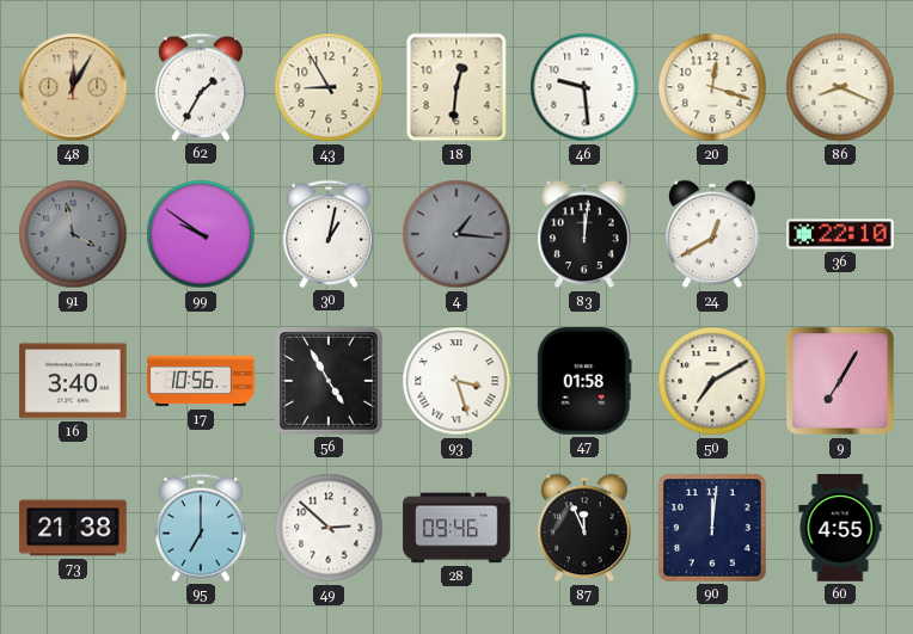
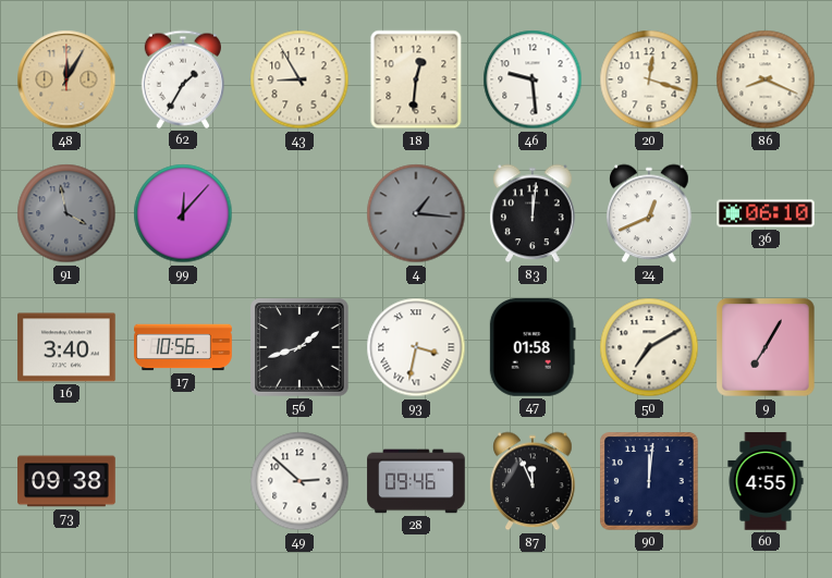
99: 9:51 -> 12:07
30: 1:02 -> none
24: 12:40 -> 12:41
36: 22:10 -> 06:10
56: 4:55 -> 1:42
93: 3:27 -> 3:32
73: 21:38 -> 09:38
95: 7:00 -> none
